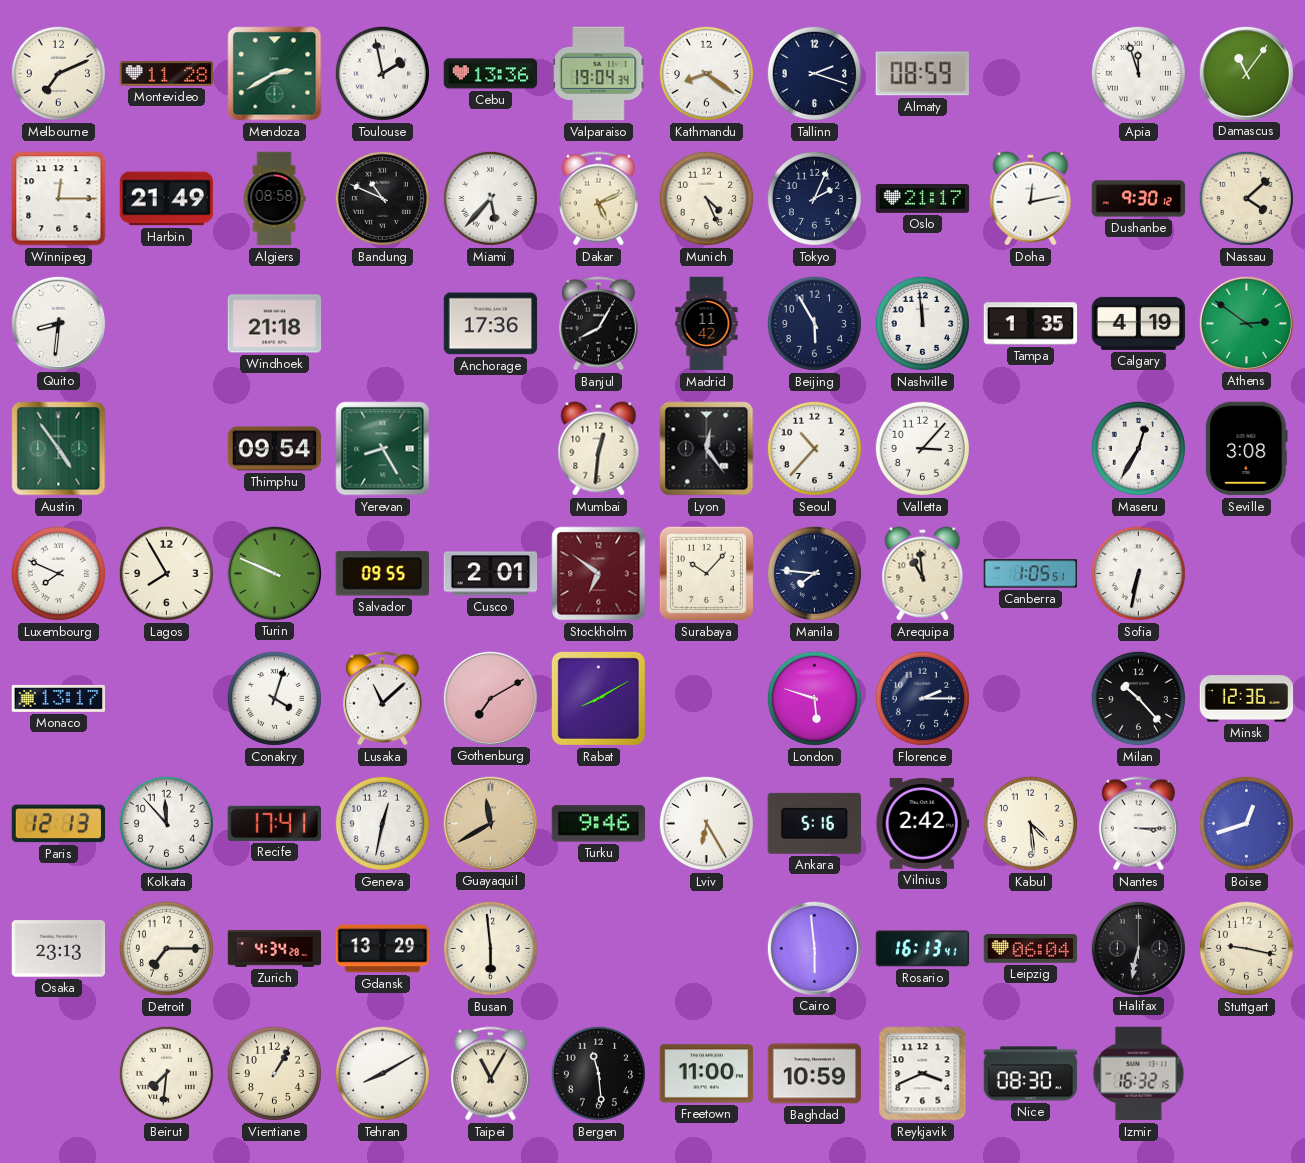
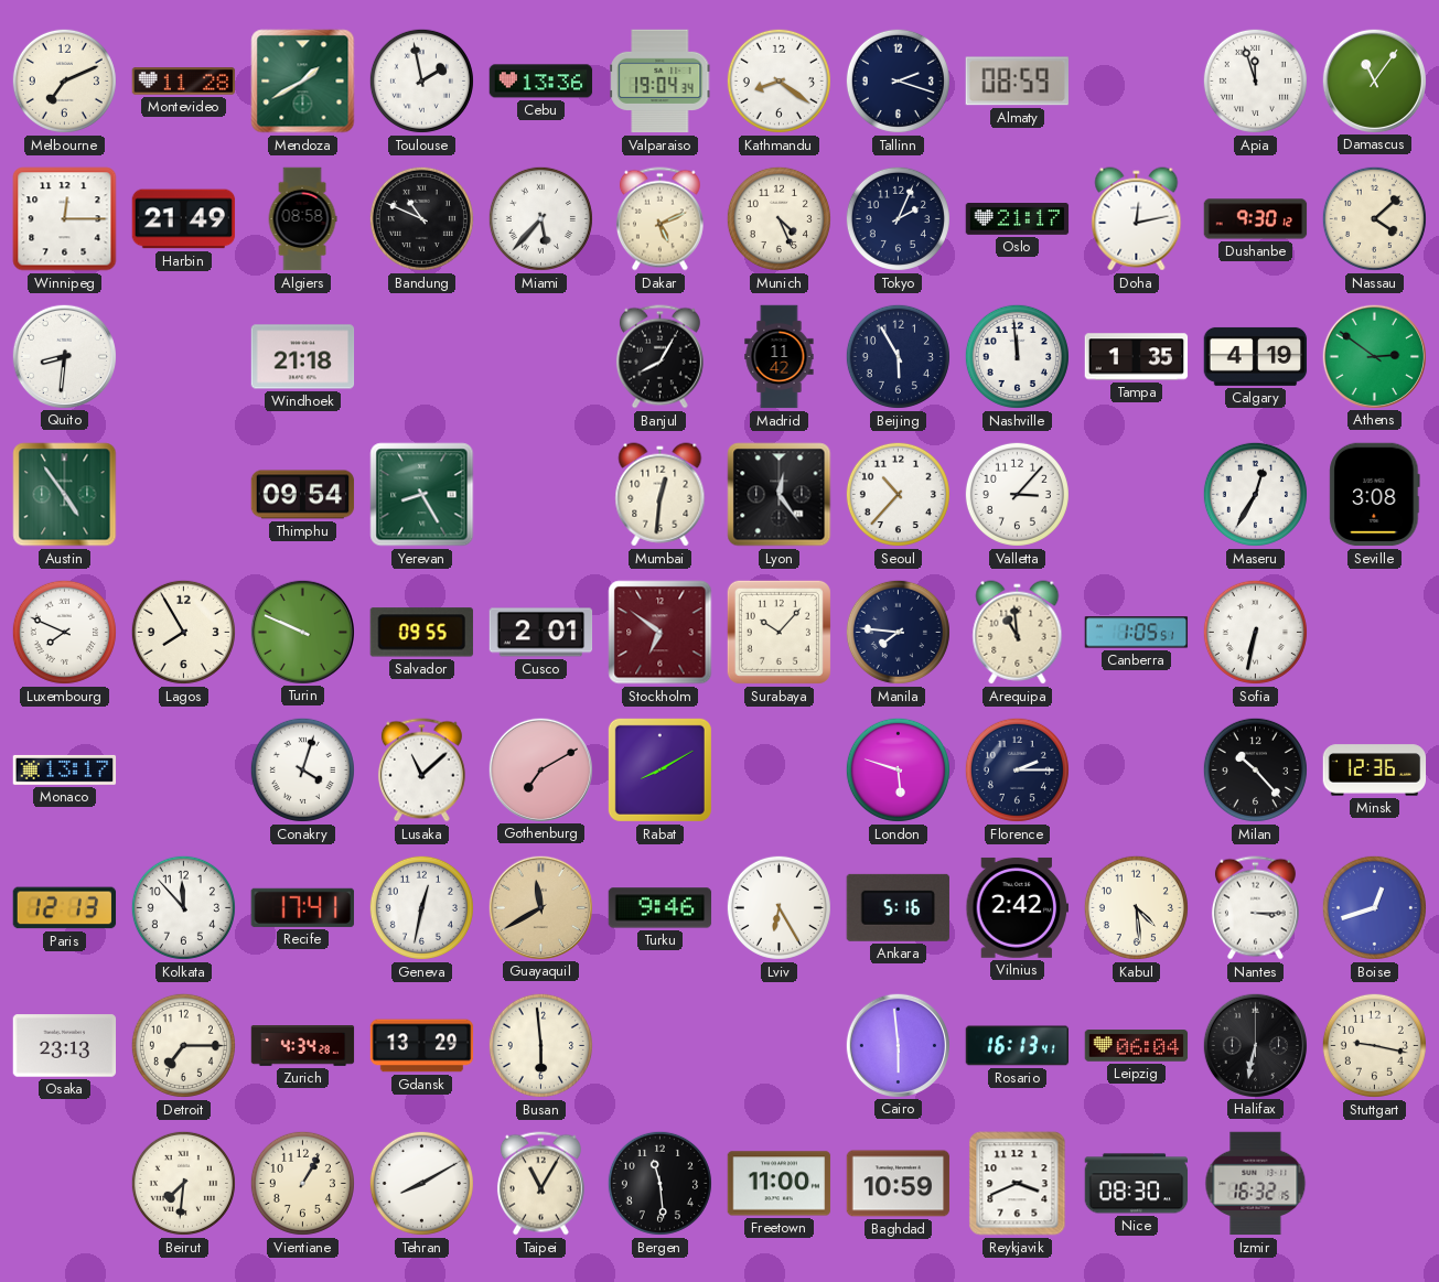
Mendoza: 2:40 -> 1:40
Anchorage: 17:36 -> none
